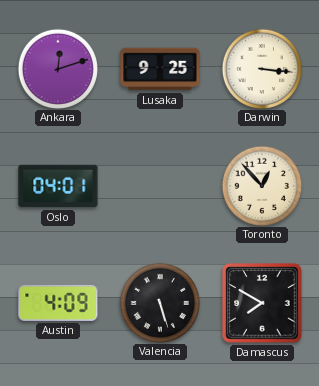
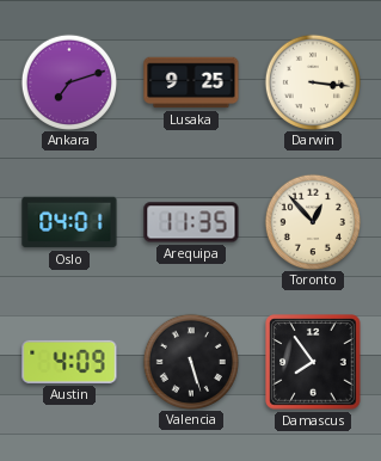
Ankara: 12:12 -> 7:12
Arequipa: none -> 11:35
Damascus: 7:50 -> 7:54
